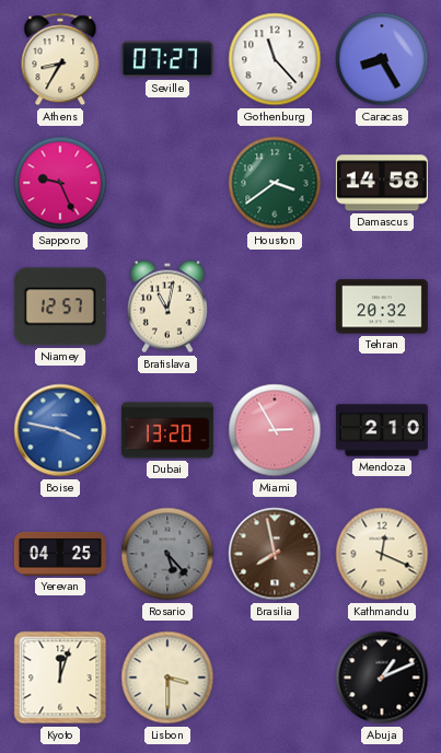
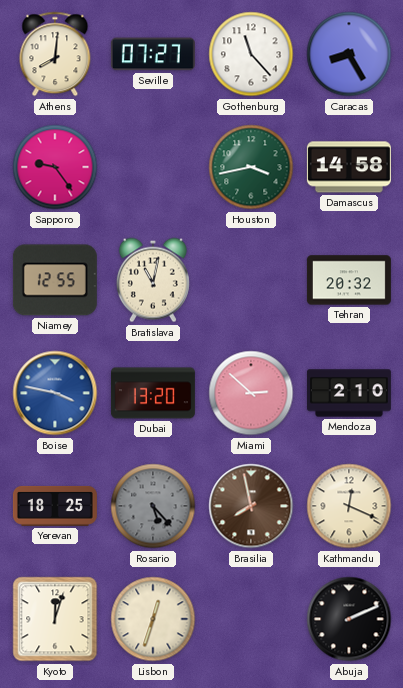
Athens: 8:35 -> 8:01
Sapporo: 9:26 -> 9:24
Houston: 3:39 -> 3:43
Niamey: 12:57 -> 12:55
Miami: 2:55 -> 2:52
Yerevan: 04:25 -> 18:25
Lisbon: 3:30 -> 12:33
Abuja: 1:11 -> 2:11
